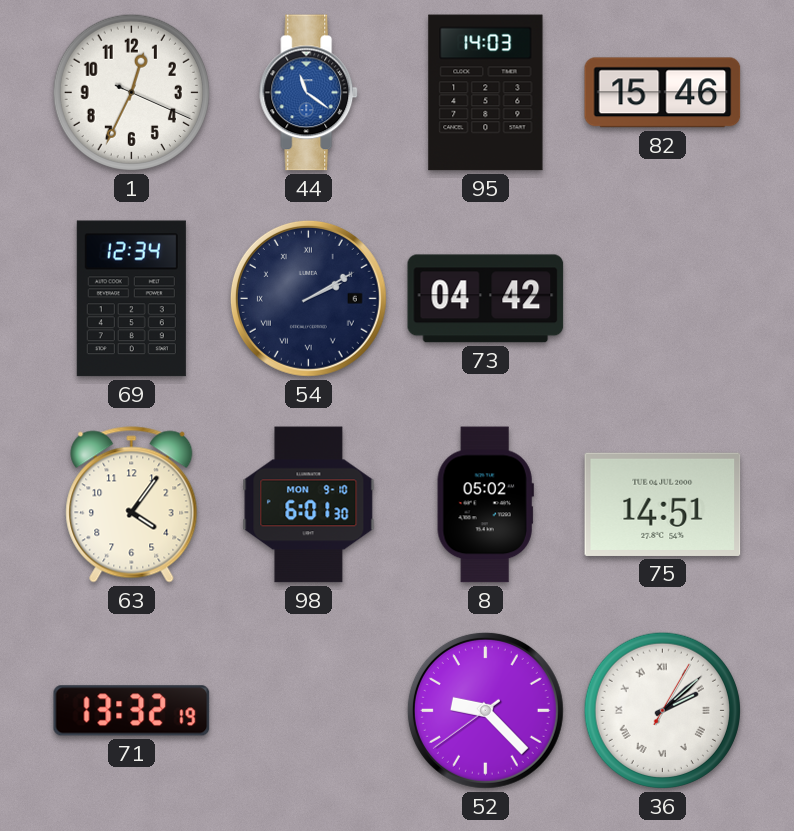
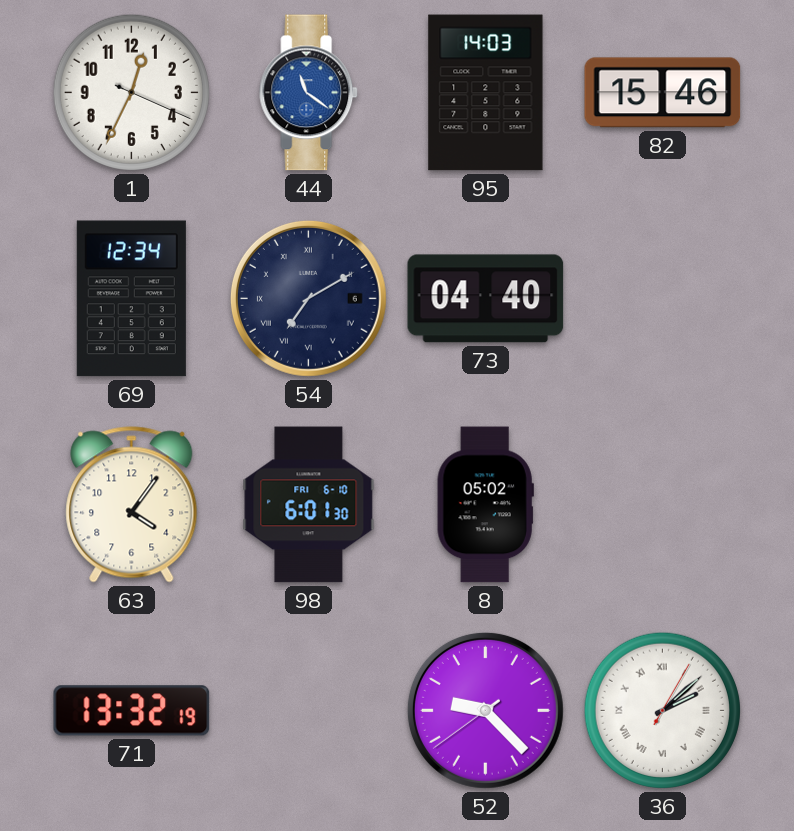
54: 2:10 -> 7:10
73: 04:42 -> 04:40
98 date: MON 9-10 -> FRI 6-10
75: 14:51 -> none
